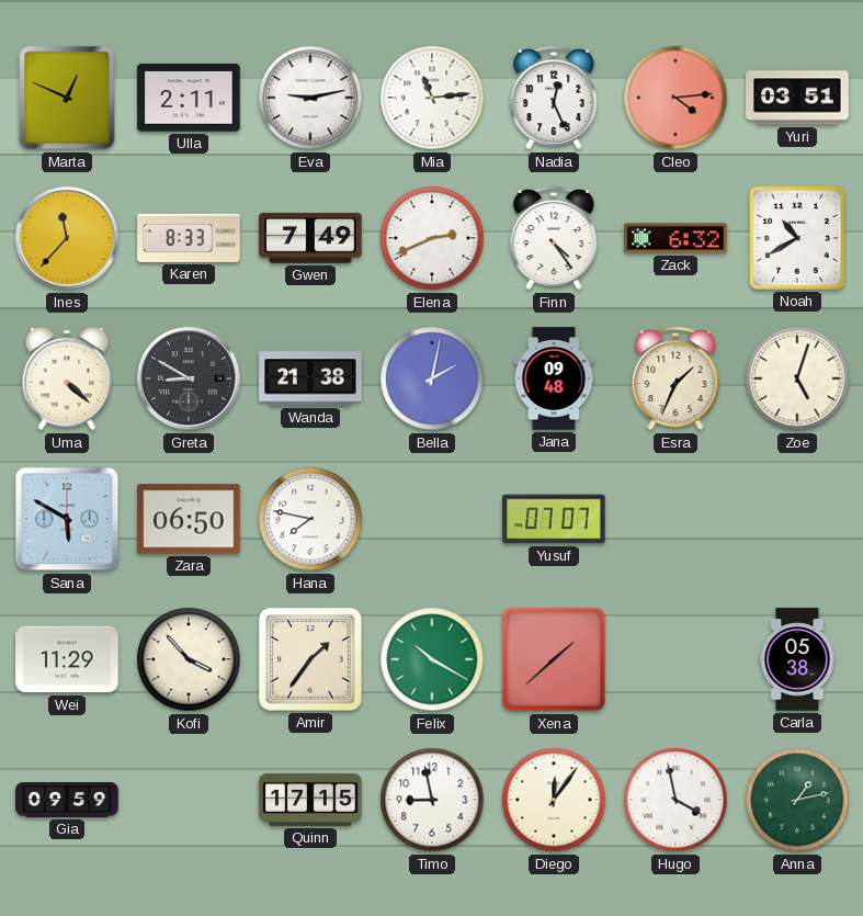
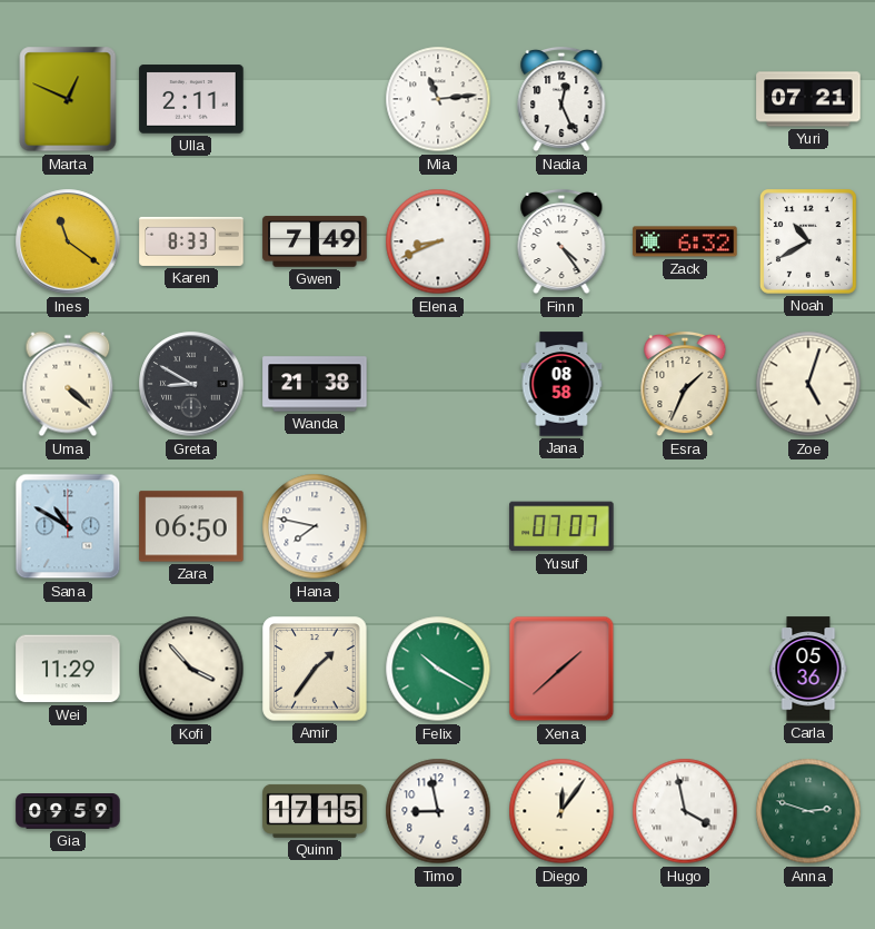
Eva: 9:13 -> none
Cleo: 4:14 -> none
Yuri: 03:51 -> 07:21
Ines: 11:37 -> 11:21
Elena: 2:41 -> 8:41
Bella: 2:02 -> none
Jana: 09:48 -> 08:58
Sana: 5:50 -> 10:50
Carla: 05:38 -> 05:36
Anna: 1:13 -> 2:48
